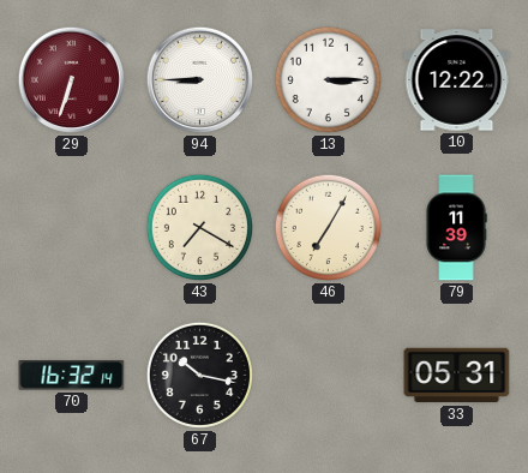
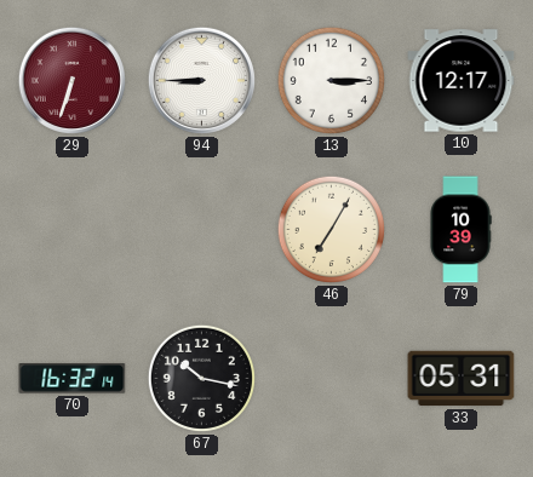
10: 12:22 -> 12:17
43: 7:20 -> none
79: 11:39 -> 10:39
